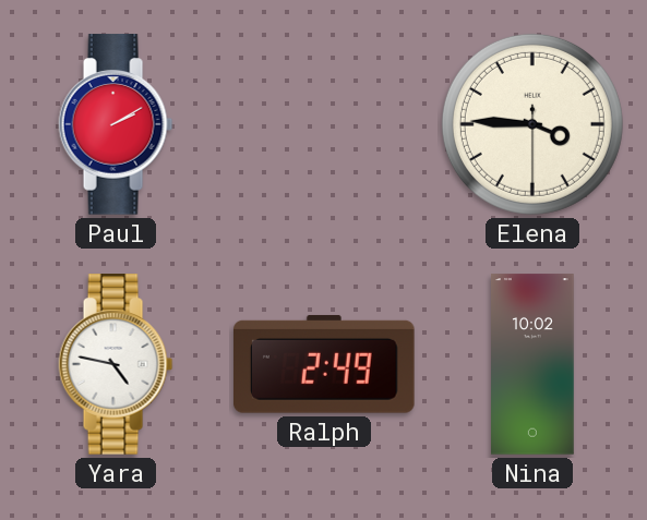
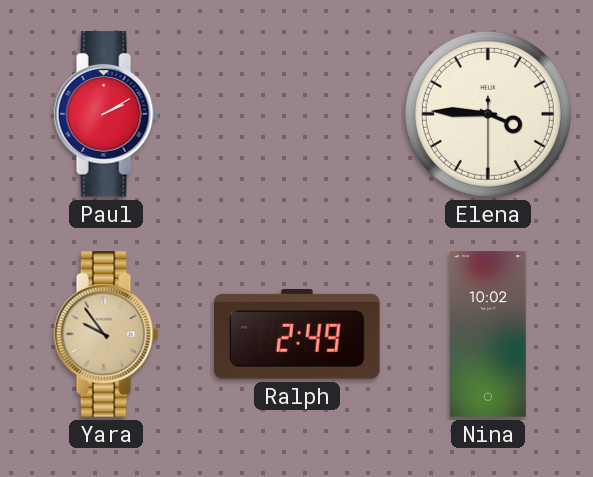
Yara: 4:47 -> 9:54
Yara dial: white -> champagne
